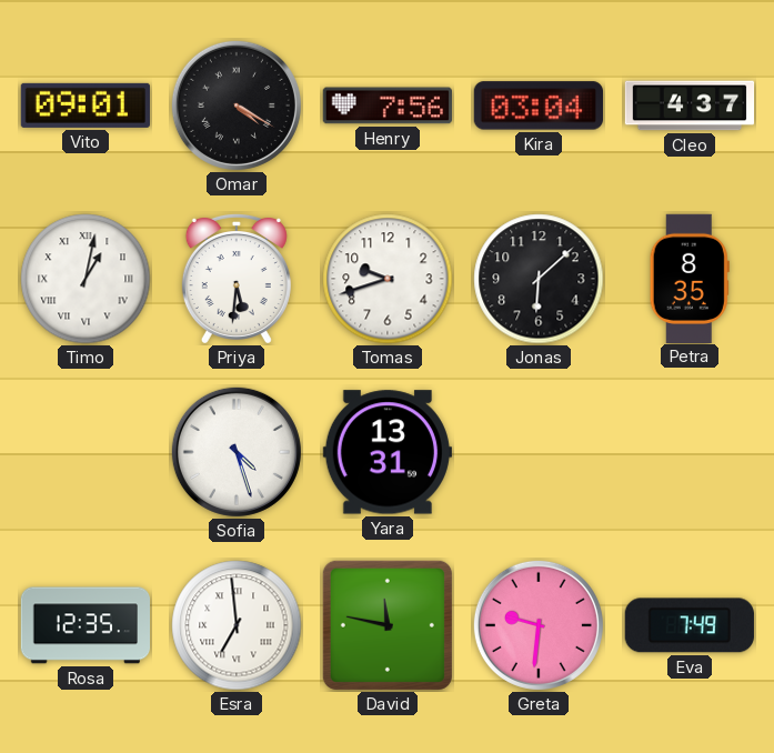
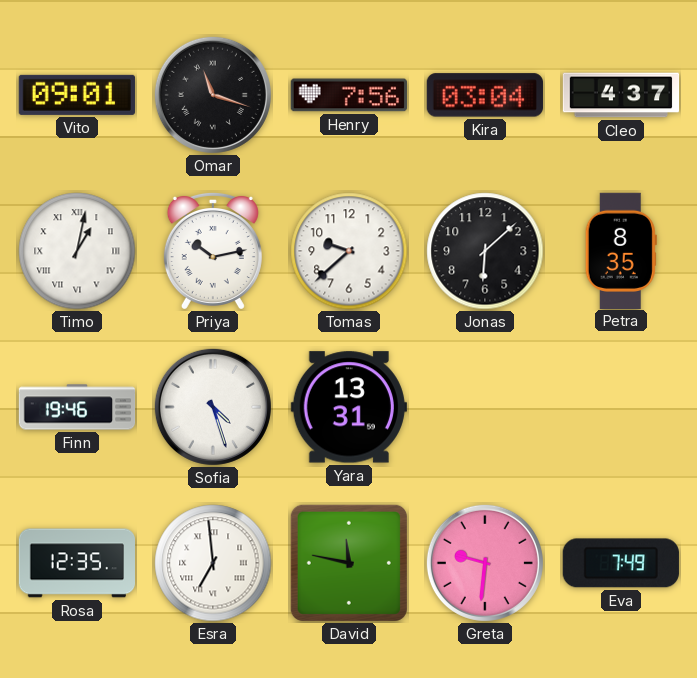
Omar: 4:20 -> 11:18
Priya: 5:31 -> 10:13
Tomas: 9:42 -> 9:38
Finn: none -> 19:46
